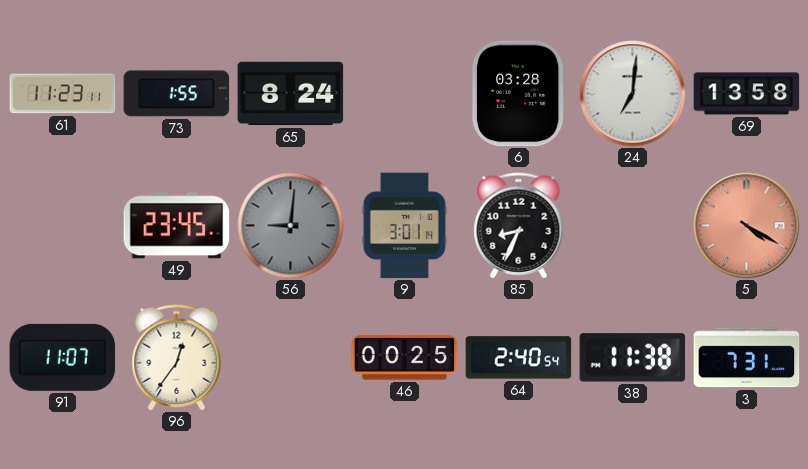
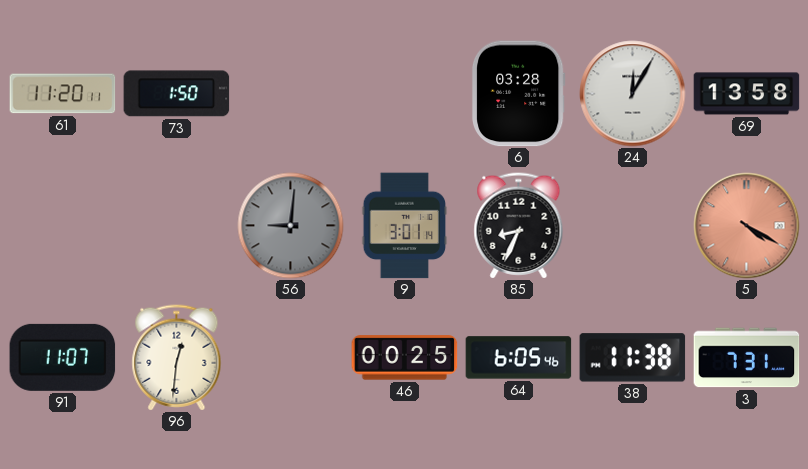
61: 11:23 -> 11:20
73: 1:55 -> 1:50
65: 8:24 -> none
24: 7:01 -> 12:05
49: 23:45 -> none
96: 12:36 -> 12:31
64: 2:40 -> 6:05
